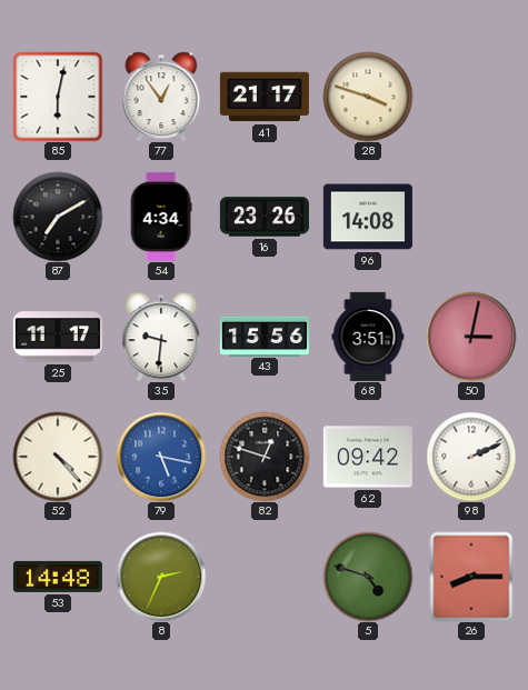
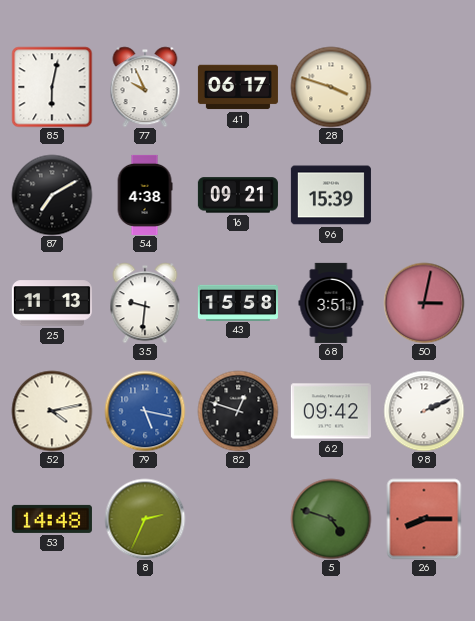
77: 12:54 -> 9:56
41: 21:17 -> 06:17
54: 4:34 -> 4:38
16: 23:26 -> 09:21
96: 14:08 -> 15:39
25: 11:17 -> 11:13
43: 15:56 -> 15:58
52: 4:23 -> 4:13
